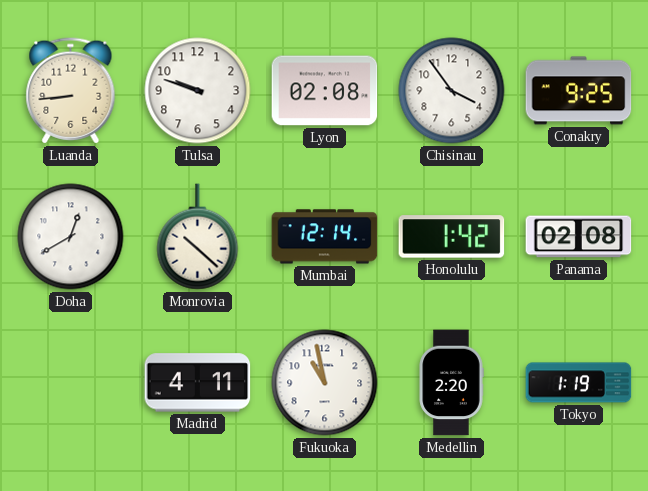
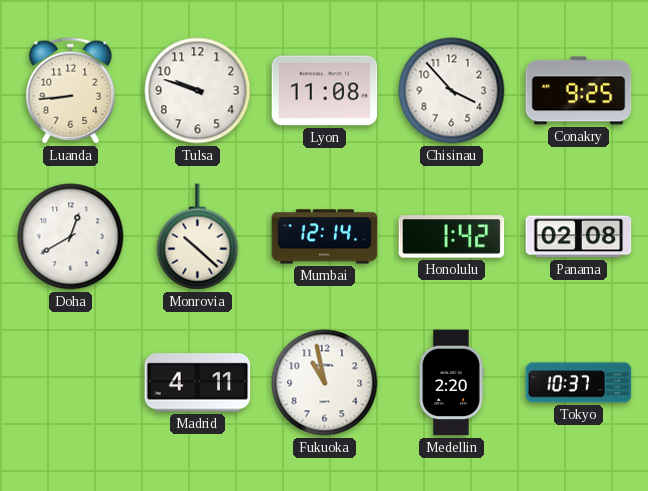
Lyon: 02:08 -> 11:08
Chisinau: 3:54 -> 3:53
Tokyo: 1:19 -> 10:37
